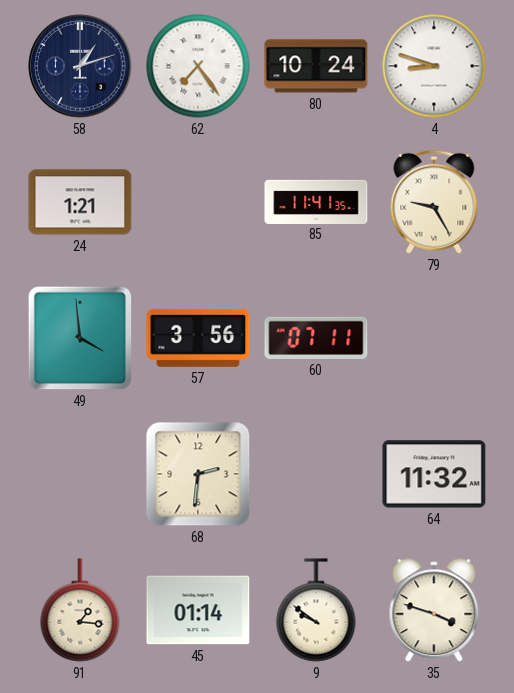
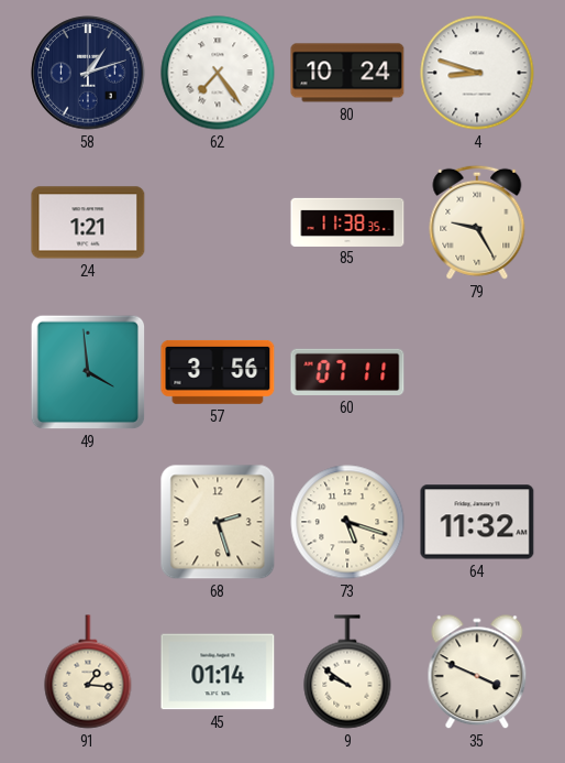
85: 11:41 -> 11:38
68: 2:31 -> 2:27
73: none -> 5:18
35: 3:48 -> 3:49
